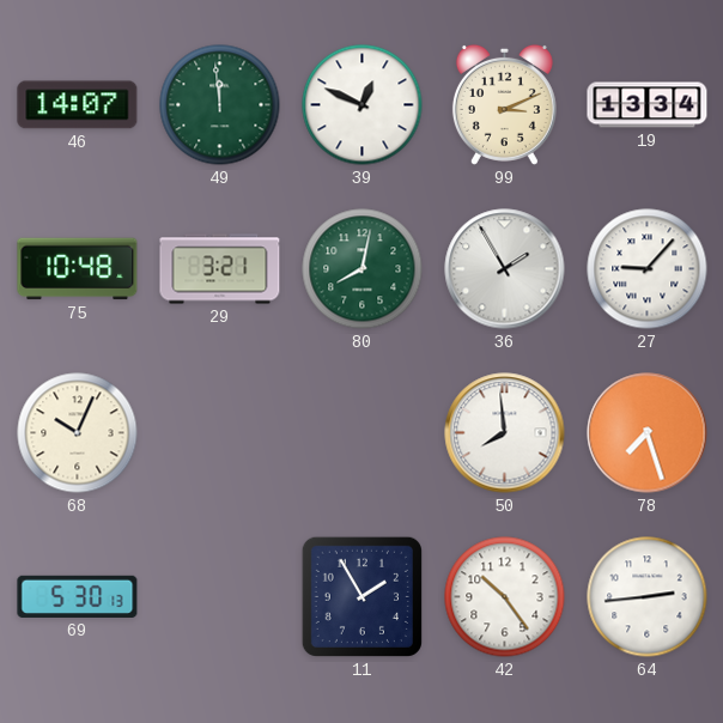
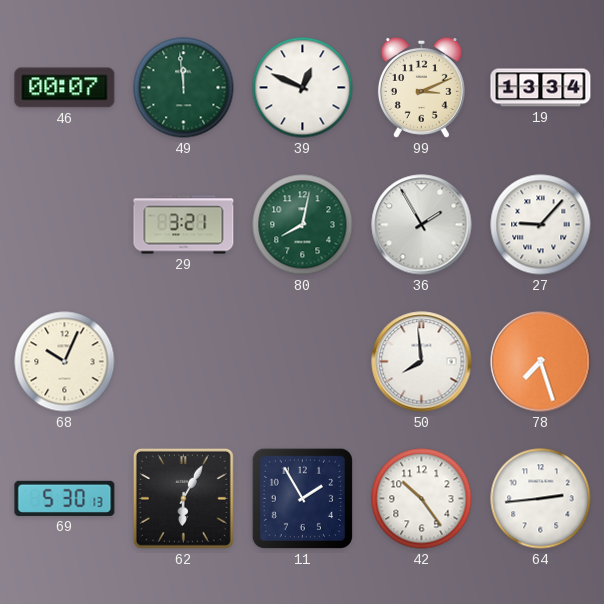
46: 14:07 -> 00:07
75: 10:48 -> none
62: none -> 6:05
